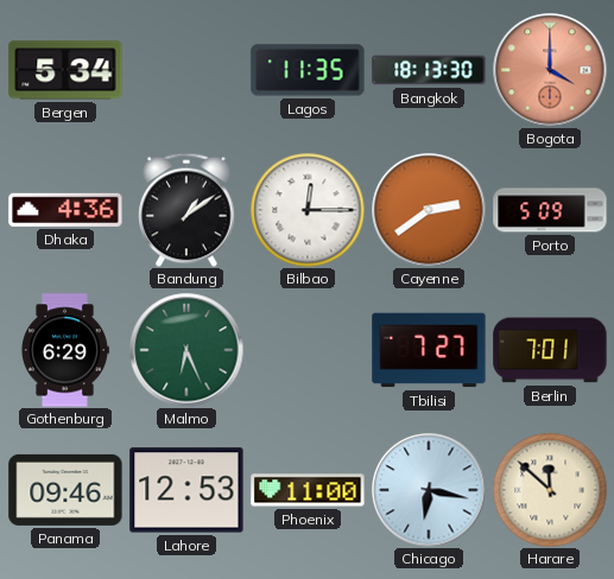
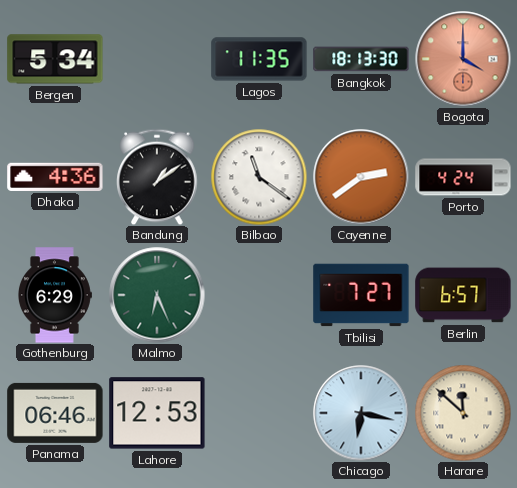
Bilbao: 12:15 -> 11:21
Porto: 5:09 -> 4:24
Berlin: 7:01 -> 6:57
Panama: 09:46 -> 06:46
Phoenix: 11:00 -> none
